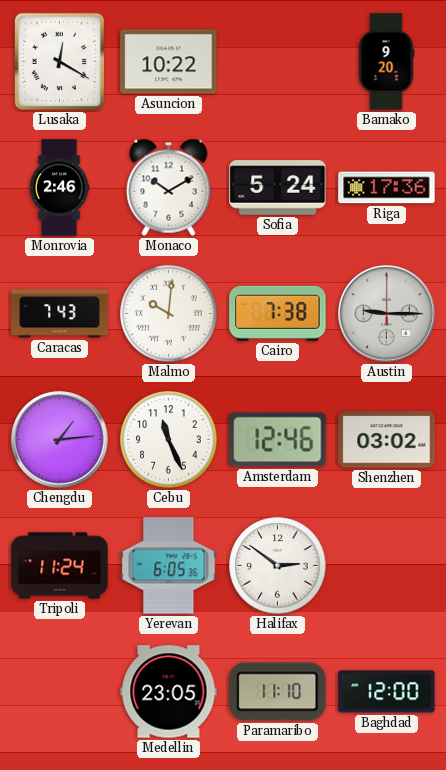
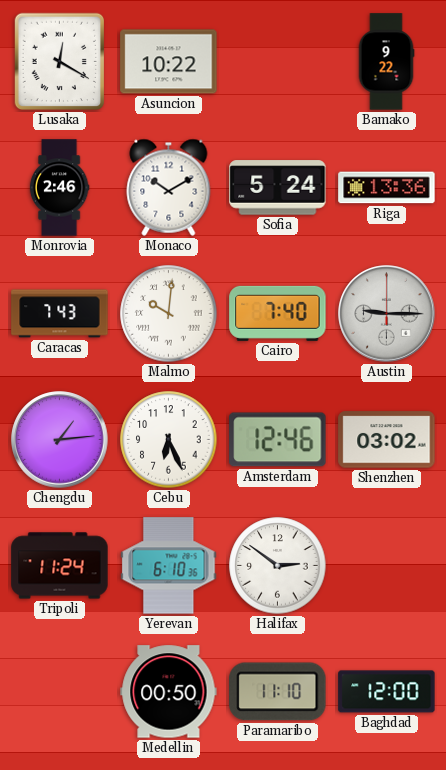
Bamako: 9:20 -> 9:22
Riga: 17:36 -> 13:36
Cairo: 7:38 -> 7:40
Cebu: 11:26 -> 6:26
Yerevan: 6:05 -> 6:10
Medellin: 23:05 -> 00:50
